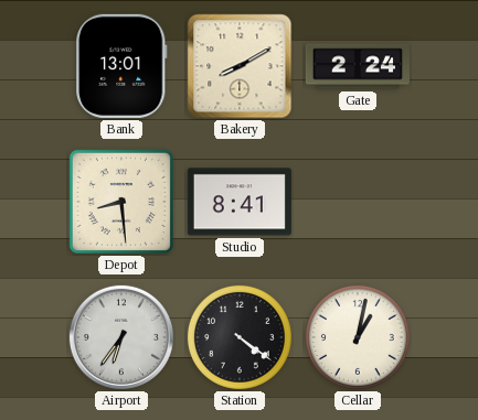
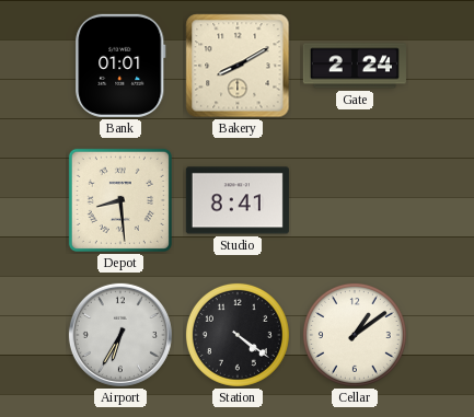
Bank: 13:01 -> 01:01
Airport: 6:36 -> 6:35
Cellar: 1:02 -> 1:09
